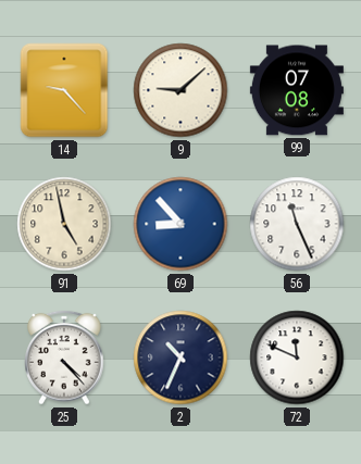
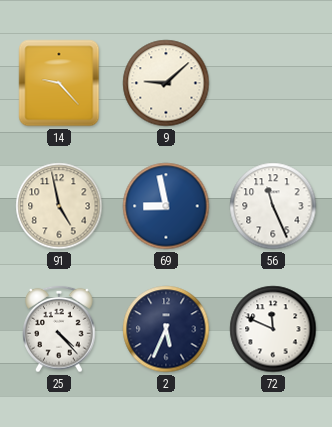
99: 07:08 -> none
69: 8:53 -> 8:58
2: 10:34 -> 5:34
